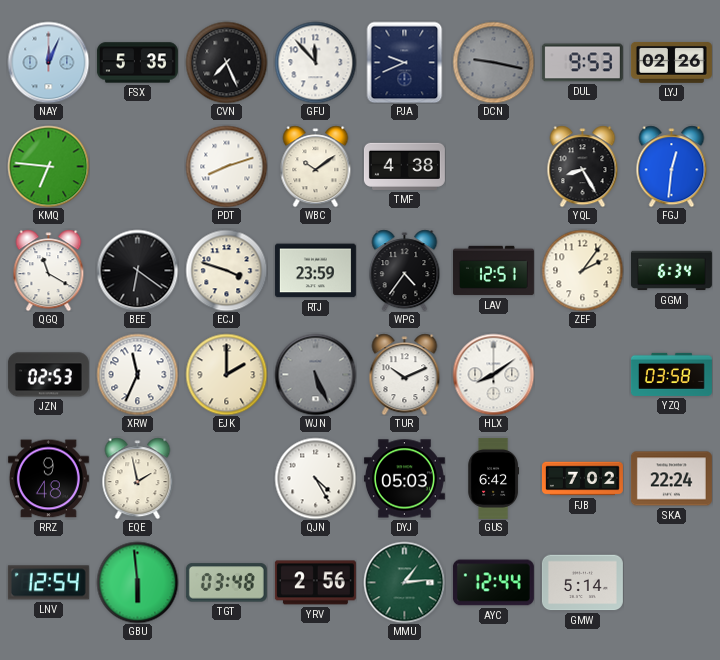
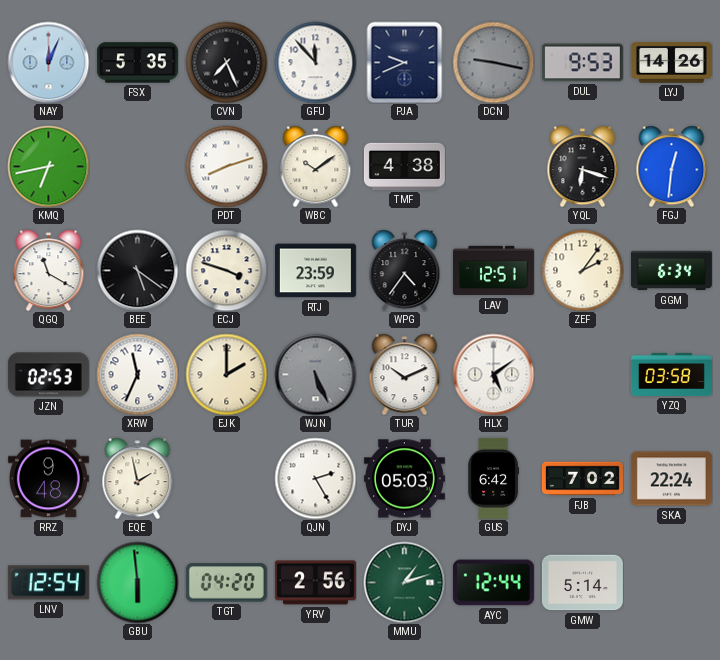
LYJ: 02:26 -> 14:26
KMQ: 6:46 -> 6:43
YQL: 8:25 -> 6:18
BEE: 6:21 -> 5:21
HLX: 8:09 -> 5:09
QJN: 4:25 -> 2:25
TGT: 03:48 -> 04:20
MMU: 1:14 -> 1:12
